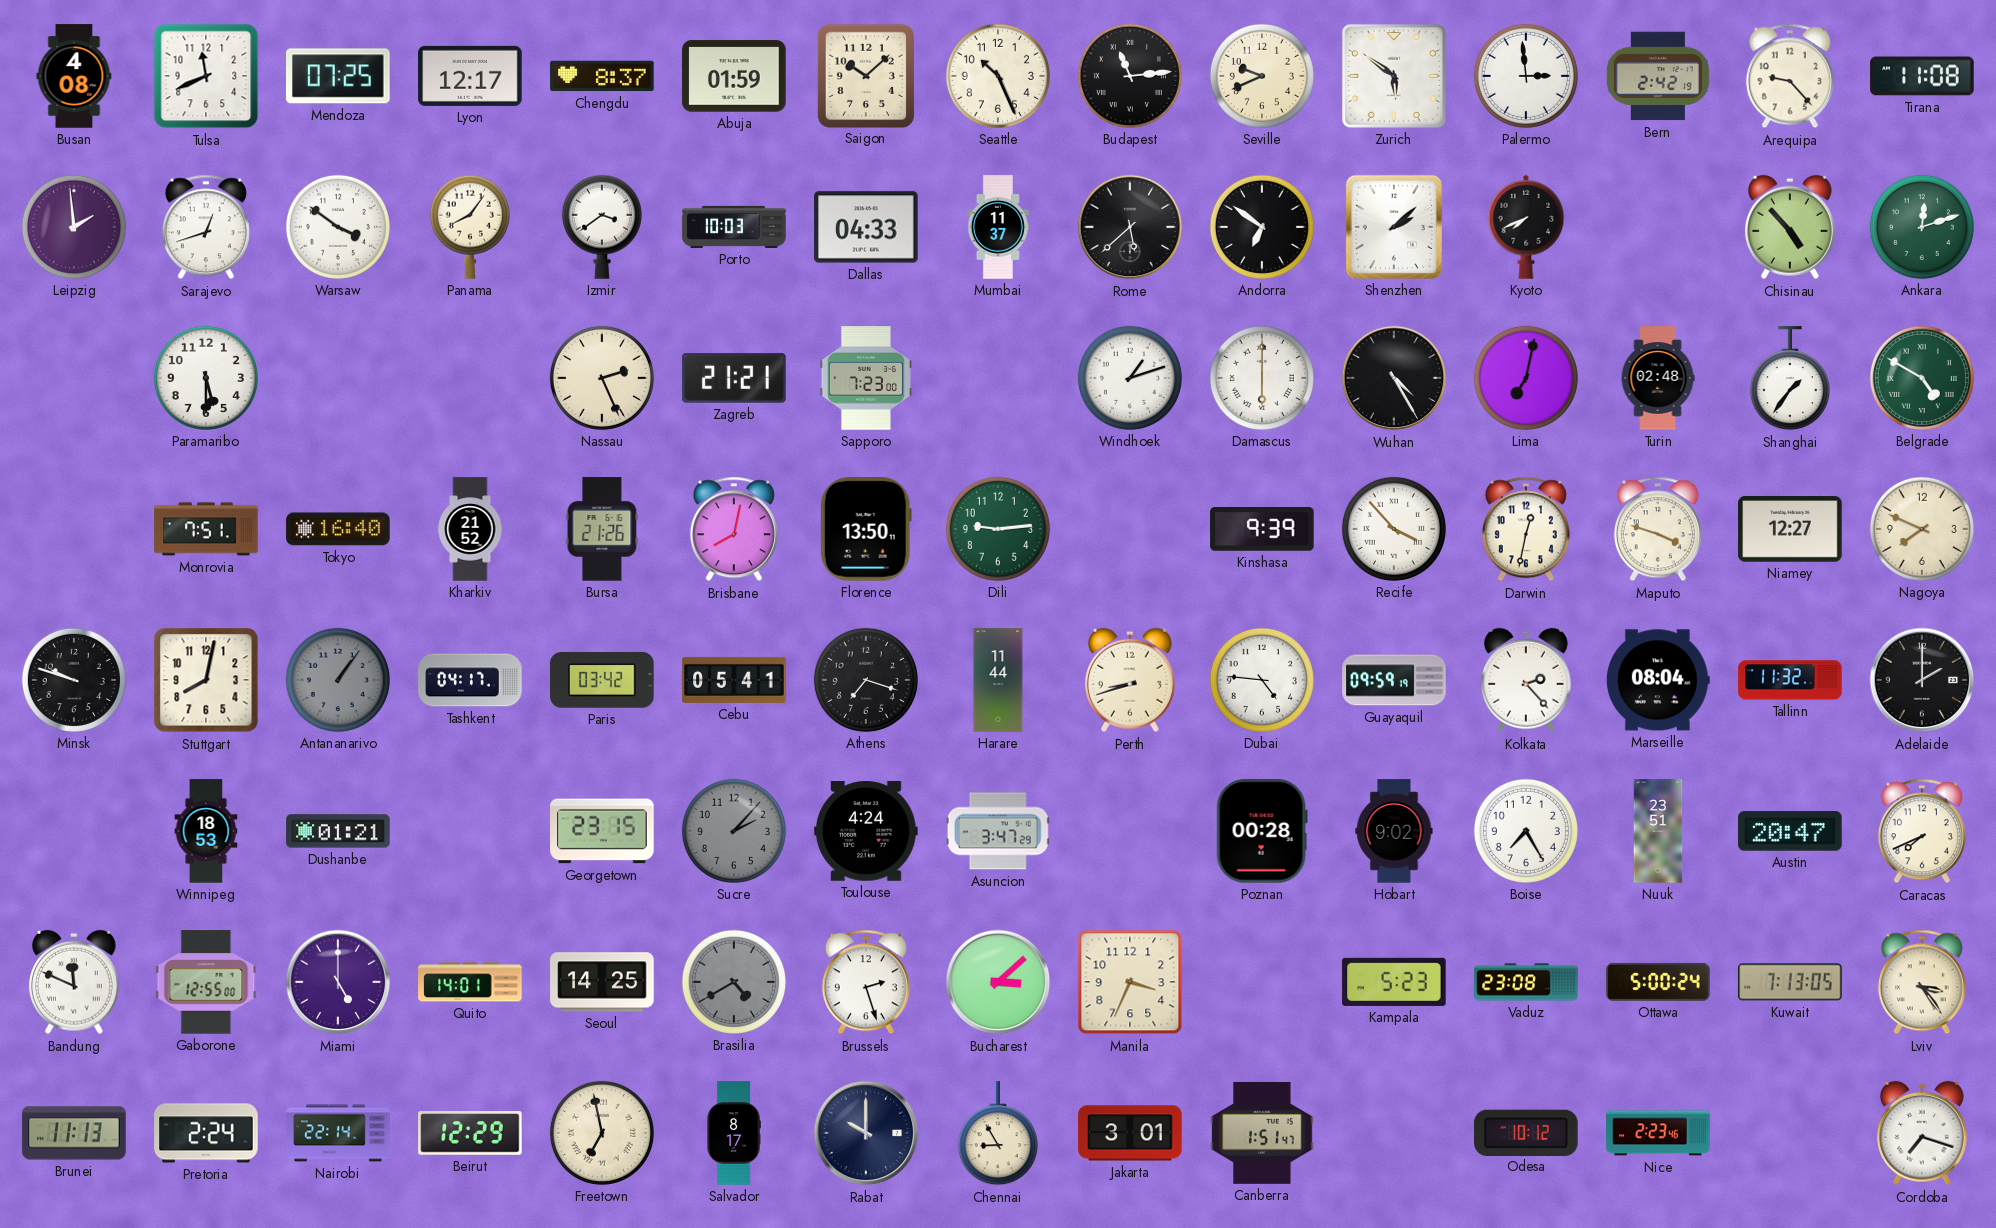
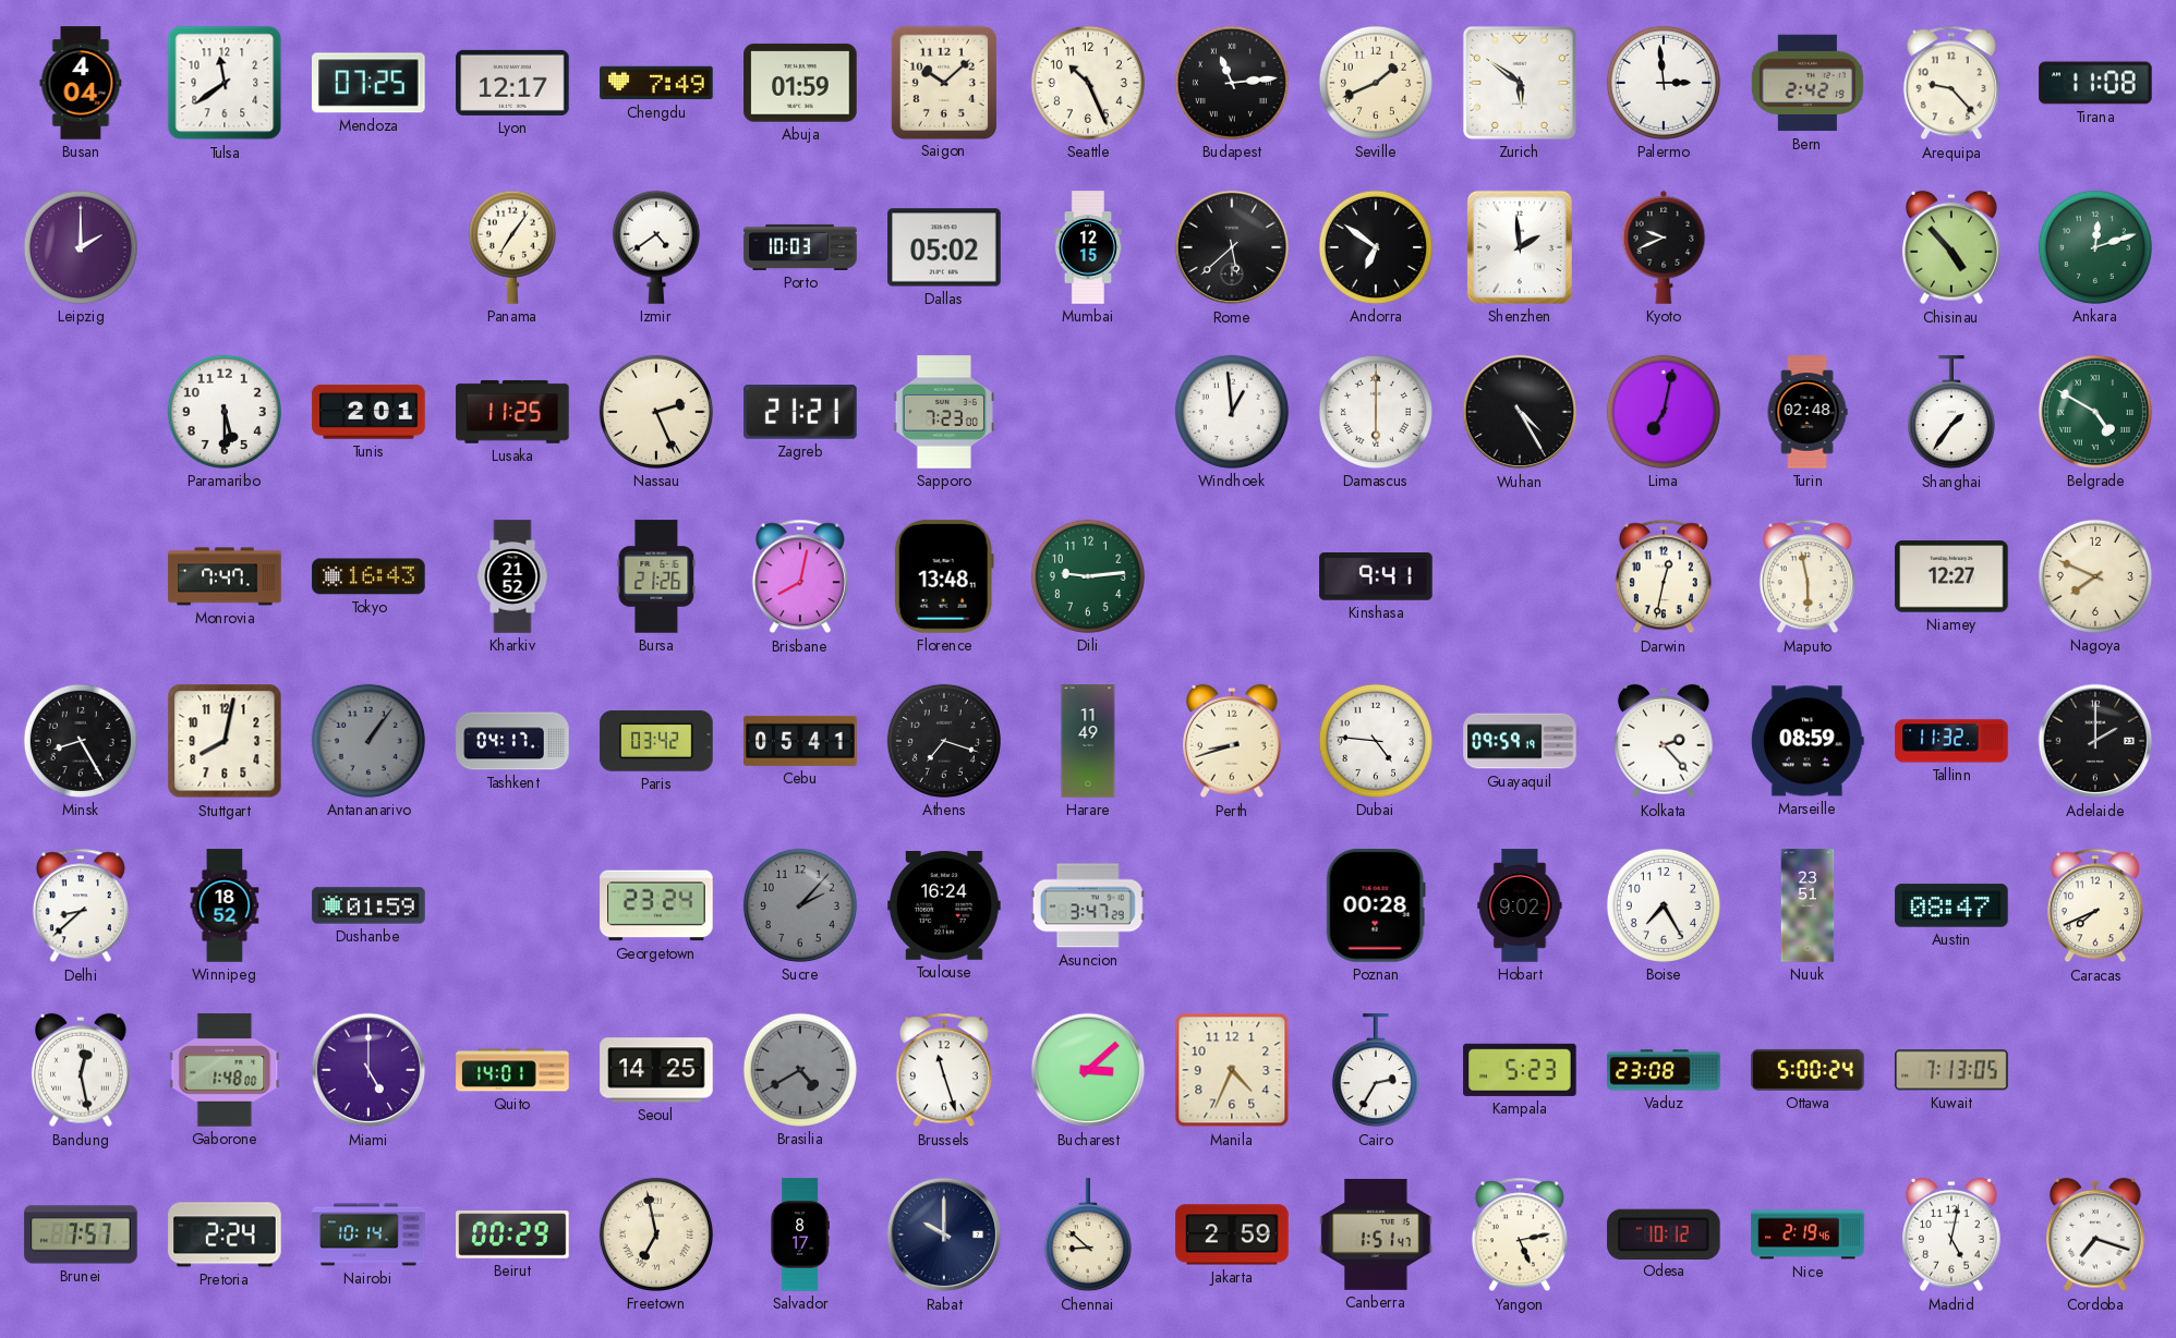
Busan: 4:08 -> 4:04
Tulsa: 11:41 -> 11:39
Chengdu: 8:37 -> 7:49
Seville: 9:41 -> 1:41
Leipzig: 1:59 -> 2:00
Sarajevo: 12:42 -> none
Warsaw: 3:51 -> none
Panama: 8:06 -> 7:06
Izmir: 3:39 -> 4:39
Dallas: 04:33 -> 05:02
Mumbai: 11:37 -> 12:15
Shenzhen: 2:08 -> 1:59
Kyoto: 7:41 -> 9:41
Tunis: none -> 2:01
Lusaka: none -> 11:25
Windhoek: 1:12 -> 12:59
Monrovia: 7:51 -> 7:47
Tokyo: 16:40 -> 16:43
Florence: 13:50 -> 13:48
Kinshasa: 9:39 -> 9:41
Recife: 3:53 -> none
Maputo: 3:48 -> 5:58
Minsk: 9:48 -> 8:25
Harare: 11:44 -> 11:49
Marseille: 08:04 -> 08:59
Delhi: none -> 8:38
Winnipeg: 18:53 -> 18:52
Dushanbe: 01:21 -> 01:59
Georgetown: 23:15 -> 23:24
Toulouse: 4:24 -> 16:24
Austin: 20:47 -> 08:47
Bandung: 11:49 -> 12:28
Gaborone: 12:55 -> 1:48
Brussels: 2:27 -> 11:27
Manila: 3:34 -> 4:34
Cairo: none -> 2:35
Lviv: 3:24 -> none
Brunei: 11:13 -> 7:57
Nairobi: 22:14 -> 10:14
Beirut: 12:29 -> 00:29
Chennai: 8:55 -> 8:52
Jakarta: 3:01 -> 2:59
Yangon: none -> 5:13
Nice: 2:23 -> 2:19
Madrid: none -> 5:02
